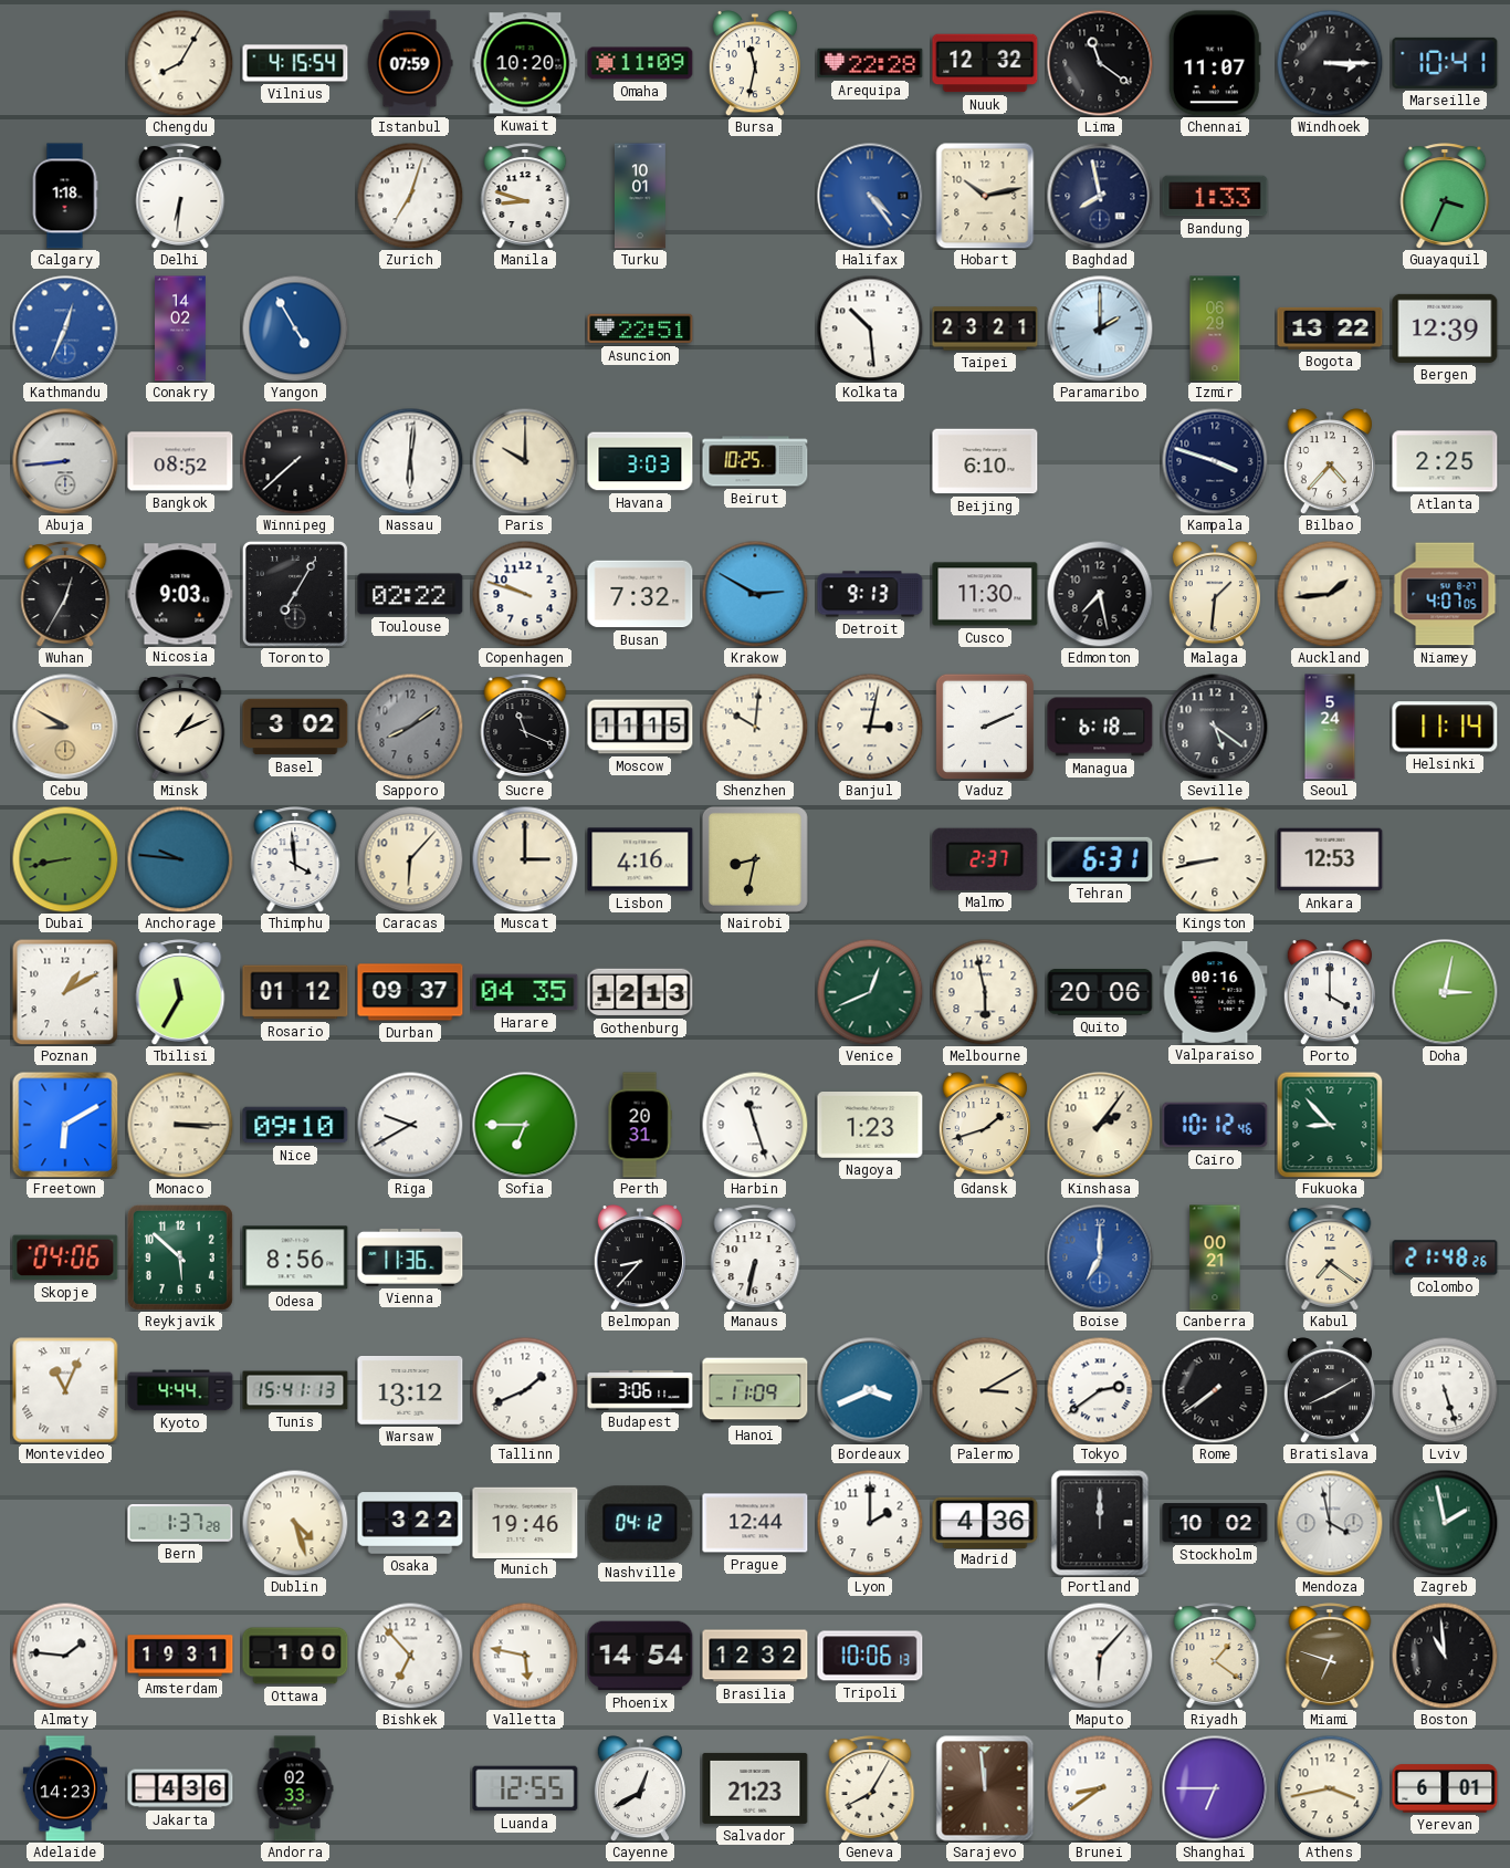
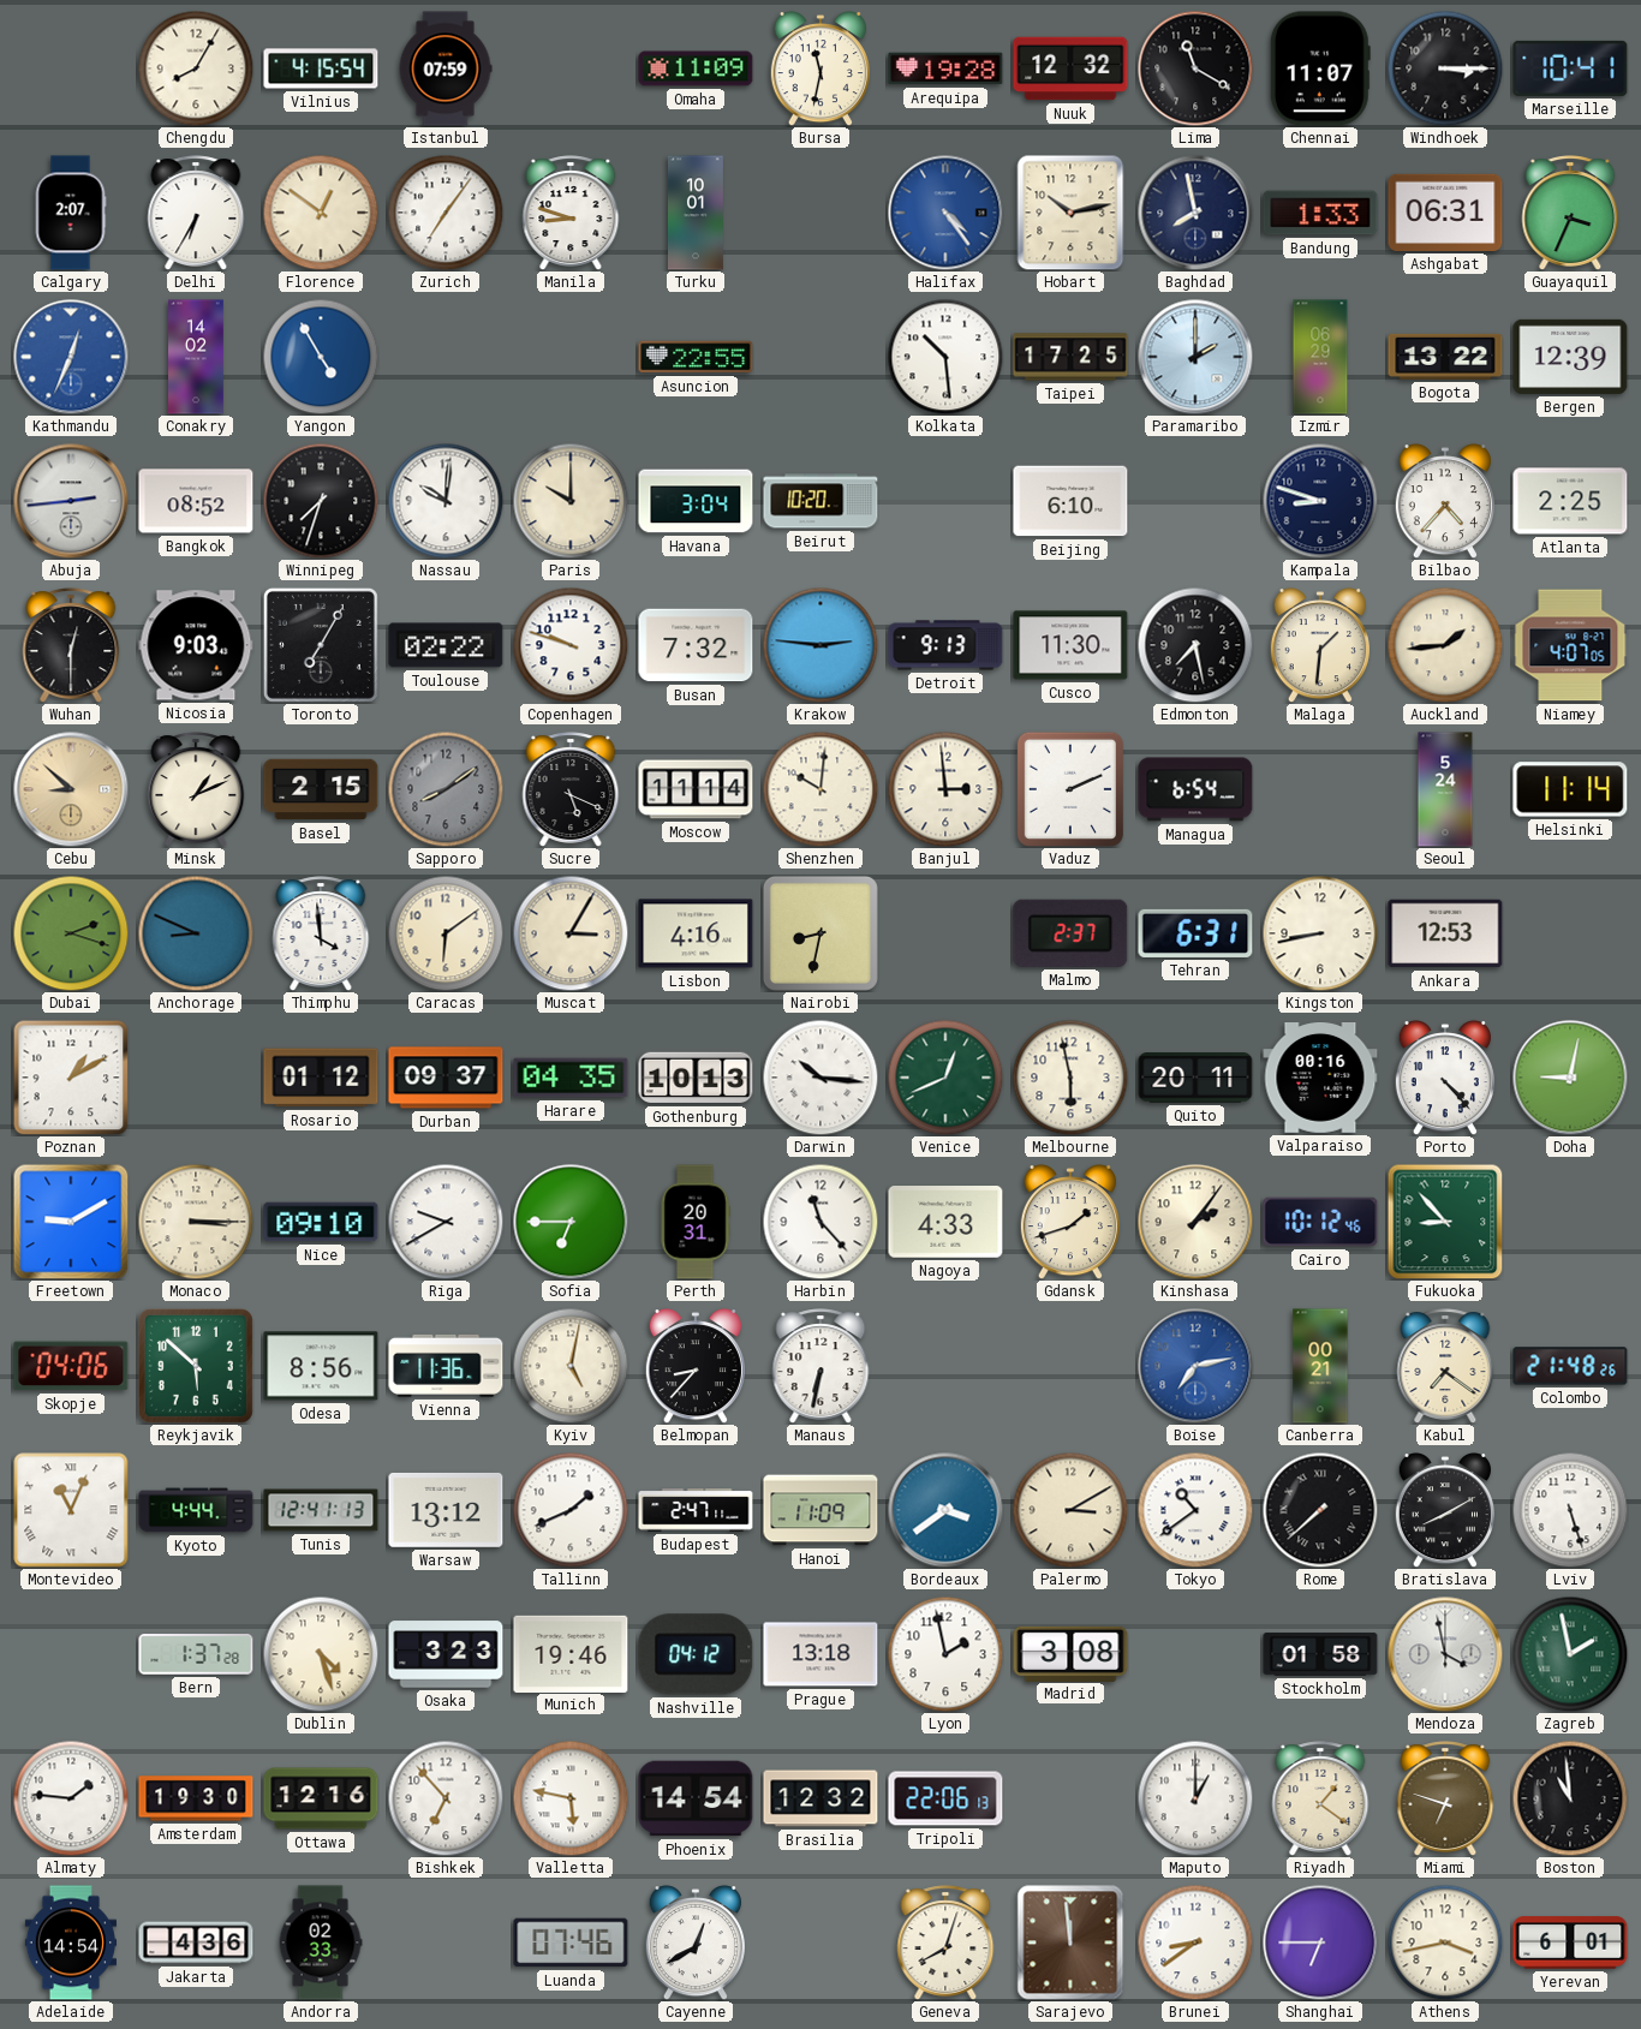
Kuwait: 10:20 -> none
Arequipa: 22:28 -> 19:28
Lima: 11:21 -> 11:20
Calgary: 1:18 -> 2:07
Delhi: 6:31 -> 6:35
Florence: none -> 12:51
Zurich: 7:03 -> 7:06
Ashgabat: none -> 06:31
Asuncion: 22:51 -> 22:55
Taipei: 23:21 -> 17:25
Abuja: 8:44 -> 2:44
Winnipeg: 7:38 -> 7:33
Nassau: 6:01 -> 10:01
Havana: 3:03 -> 3:04
Beirut: 10:25 -> 10:20
Kampala: 3:48 -> 8:48
Wuhan: 12:35 -> 12:30
Krakow: 2:50 -> 2:46
Cebu: 8:50 -> 8:52
Basel: 3:02 -> 2:15
Sucre: 11:19 -> 5:19
Moscow: 11:15 -> 11:14
Banjul: 3:02 -> 2:59
Managua: 6:18 -> 6:54
Seville: 5:21 -> none
Dubai: 8:43 -> 2:18
Anchorage: 9:46 -> 8:49
Caracas: 6:07 -> 6:09
Muscat: 3:00 -> 3:05
Tbilisi: 11:35 -> none
Gothenburg: 12:13 -> 10:13
Darwin: none -> 10:16
Quito: 20:06 -> 20:11
Porto: 4:00 -> 4:23
Doha: 3:02 -> 9:02
Freetown: 6:10 -> 9:10
Harbin: 11:27 -> 11:23
Nagoya: 1:23 -> 4:33
Kyiv: none -> 5:02
Boise: 7:00 -> 7:13
Tunis: 15:41 -> 12:41
Budapest: 3:06 -> 2:47
Bordeaux: 3:41 -> 3:39
Tokyo: 2:39 -> 10:39
Rome: 7:39 -> 7:38
Osaka: 3:22 -> 3:23
Prague: 12:44 -> 13:18
Lyon: 2:00 -> 1:58
Madrid: 4:36 -> 3:08
Portland: 12:00 -> none
Stockholm: 10:02 -> 01:58
Amsterdam: 19:31 -> 19:30
Ottawa: 1:00 -> 12:16
Tripoli: 10:06 -> 22:06
Maputo: 6:07 -> 1:00
Adelaide: 14:23 -> 14:54
Luanda: 12:55 -> 07:46
Salvador: 21:23 -> none
Geneva: 8:05 -> 8:03
